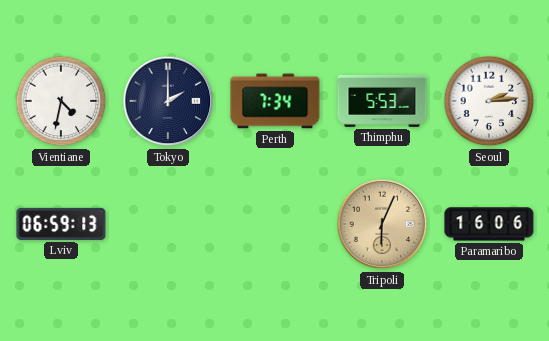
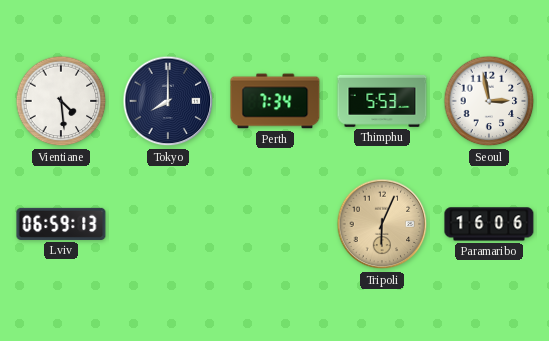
Vientiane: 4:32 -> 4:29
Tokyo: 2:00 -> 8:00
Seoul: 2:14 -> 2:58
